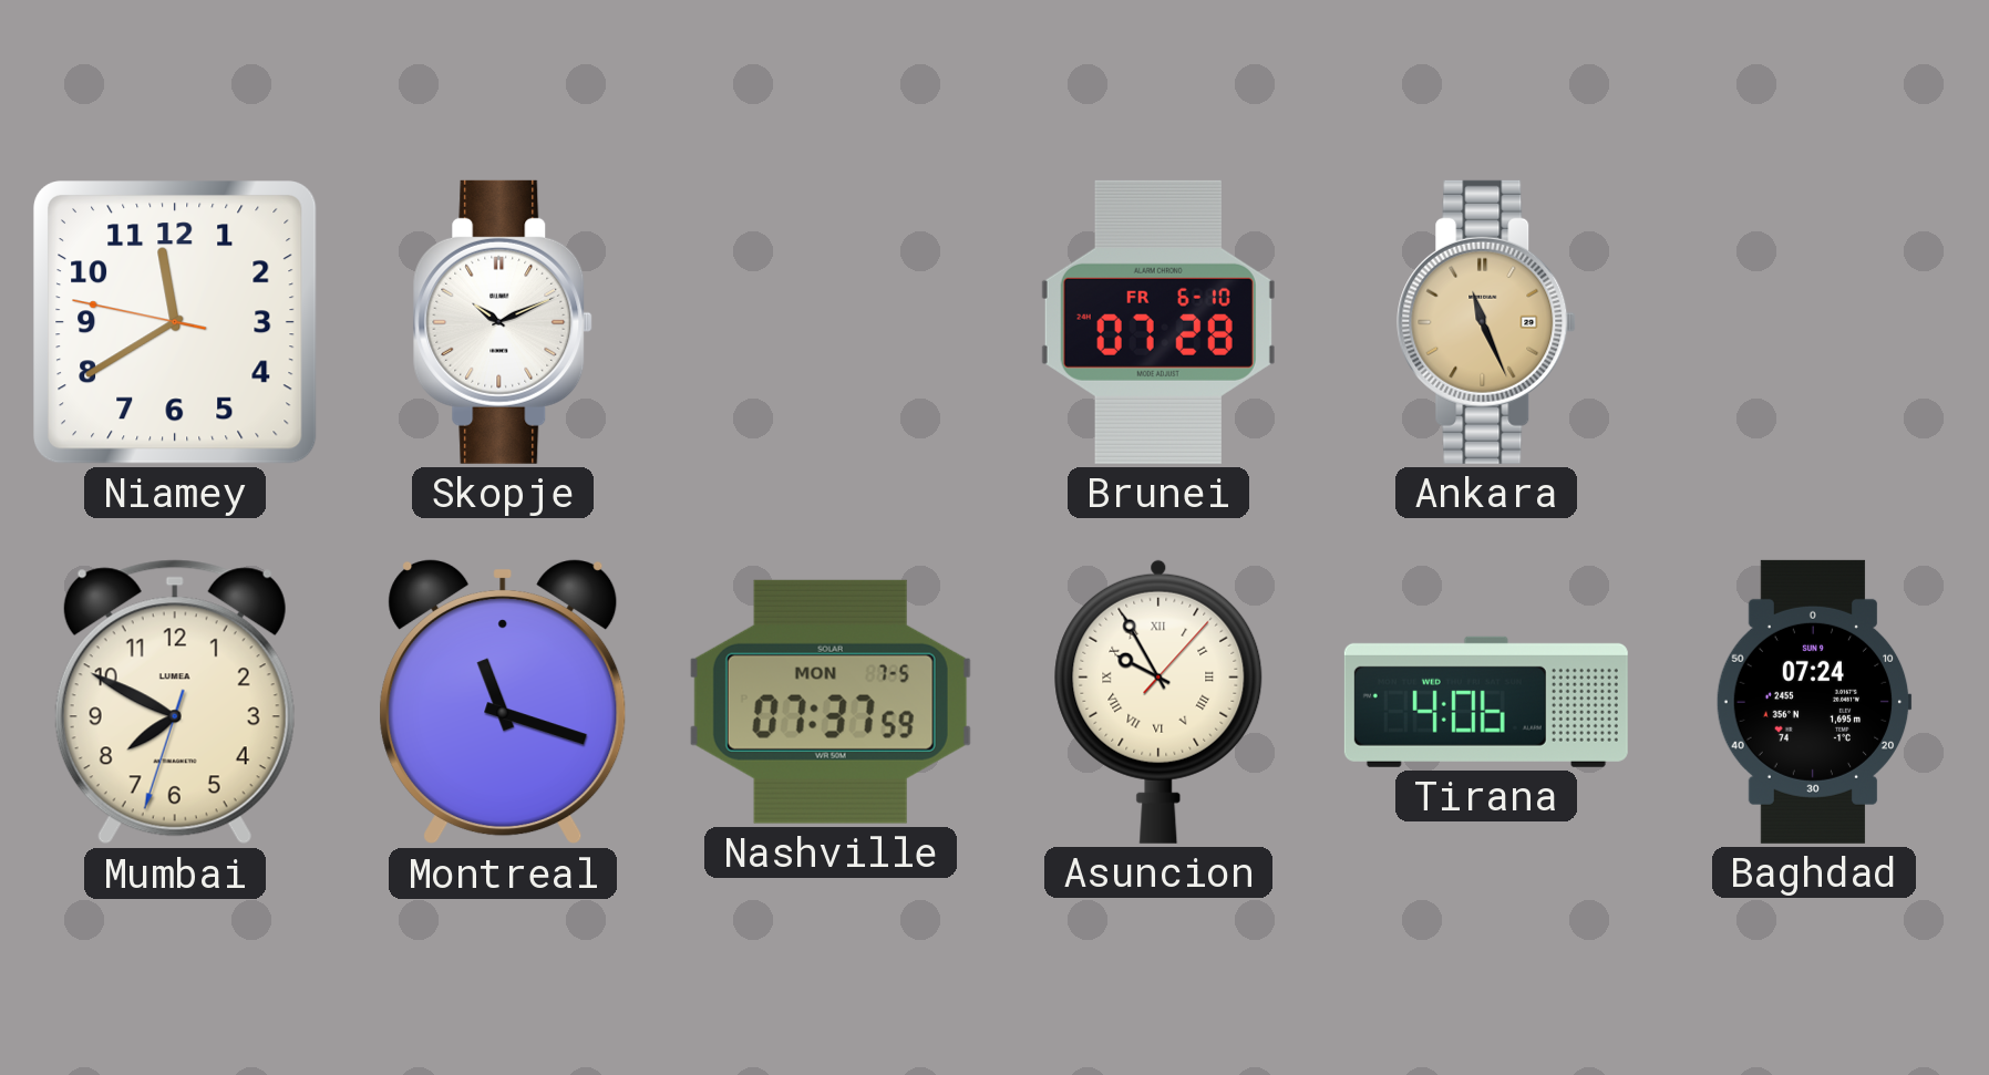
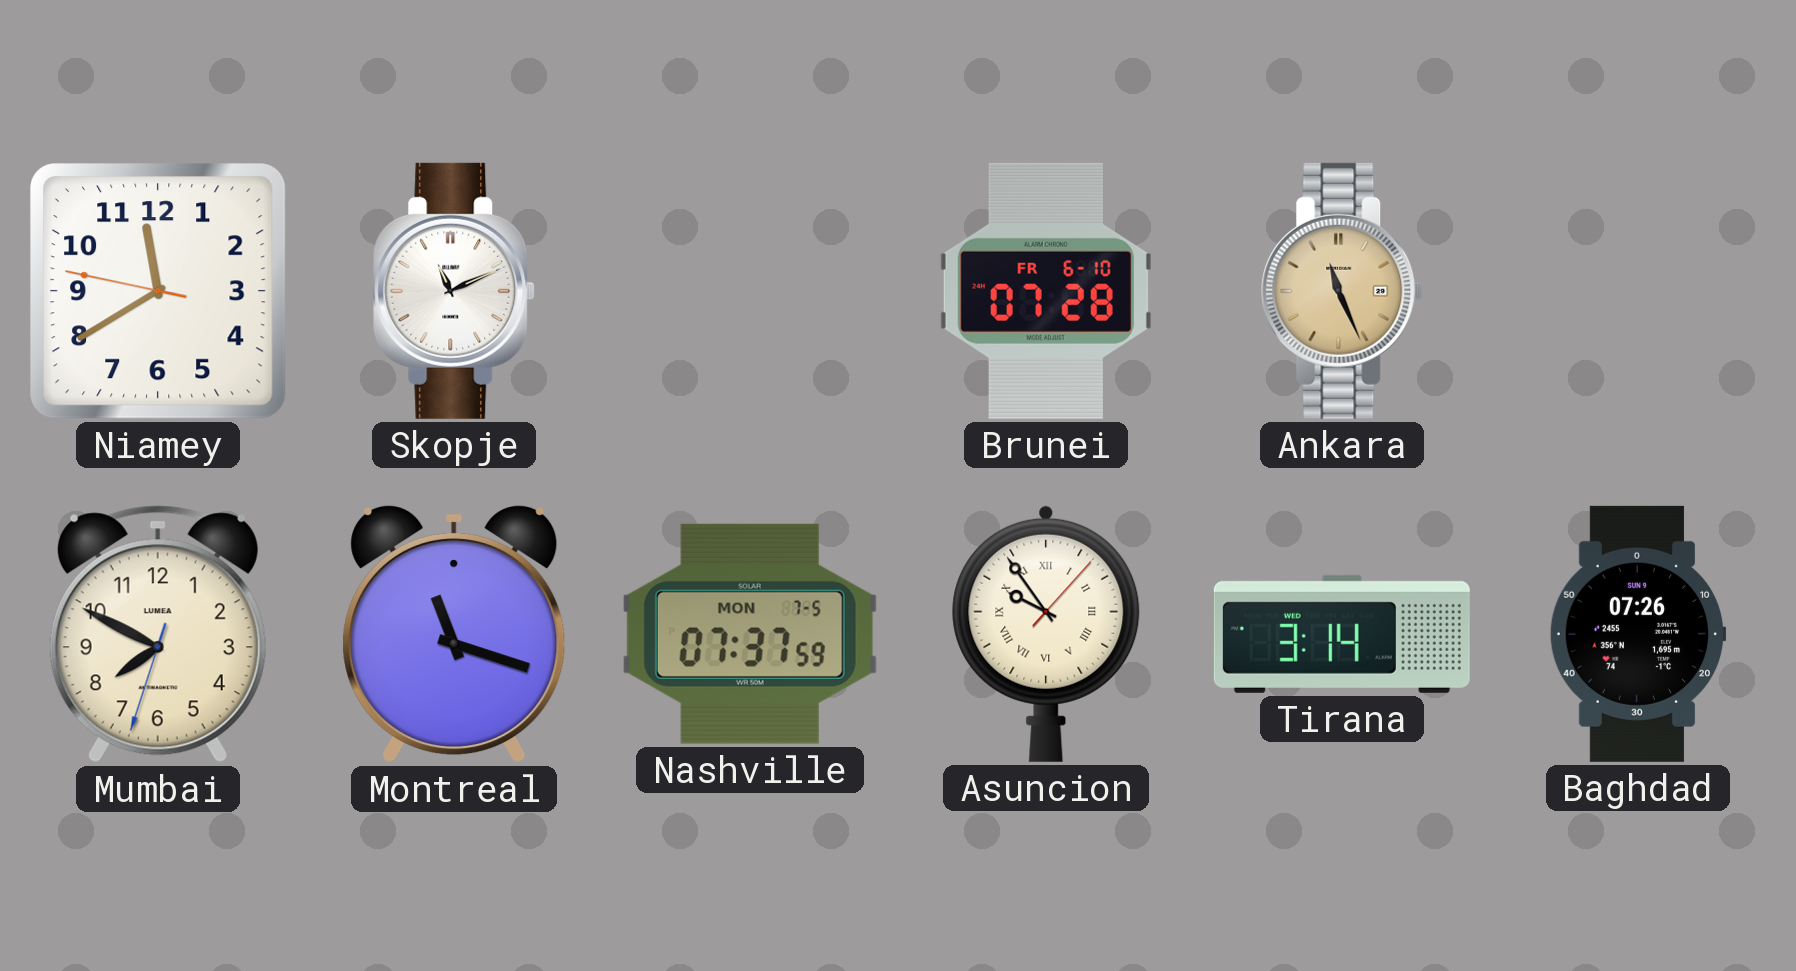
Skopje: 10:11 -> 11:11
Asuncion: 9:55 -> 9:54
Tirana: 4:06 -> 3:14
Baghdad: 07:24 -> 07:26
